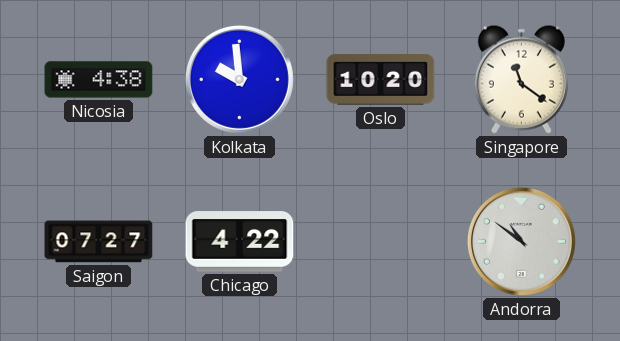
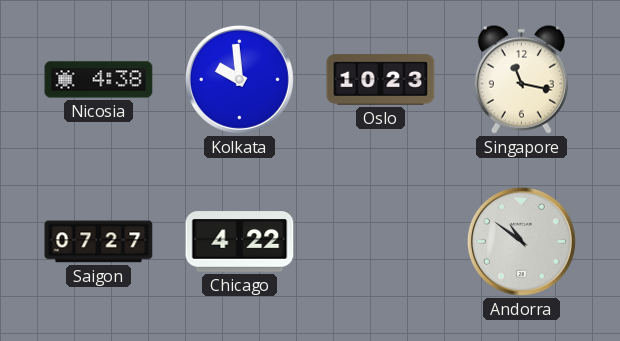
Oslo: 10:20 -> 10:23
Singapore: 11:21 -> 11:17
